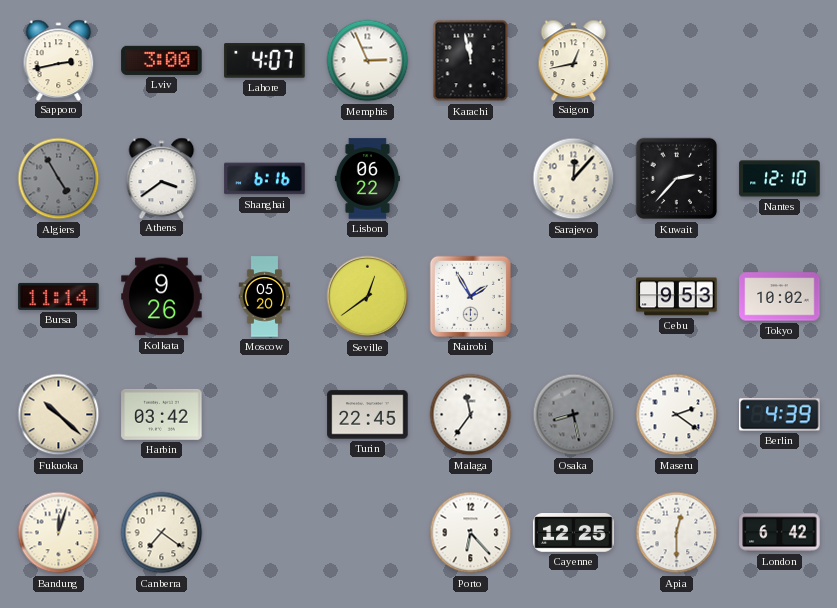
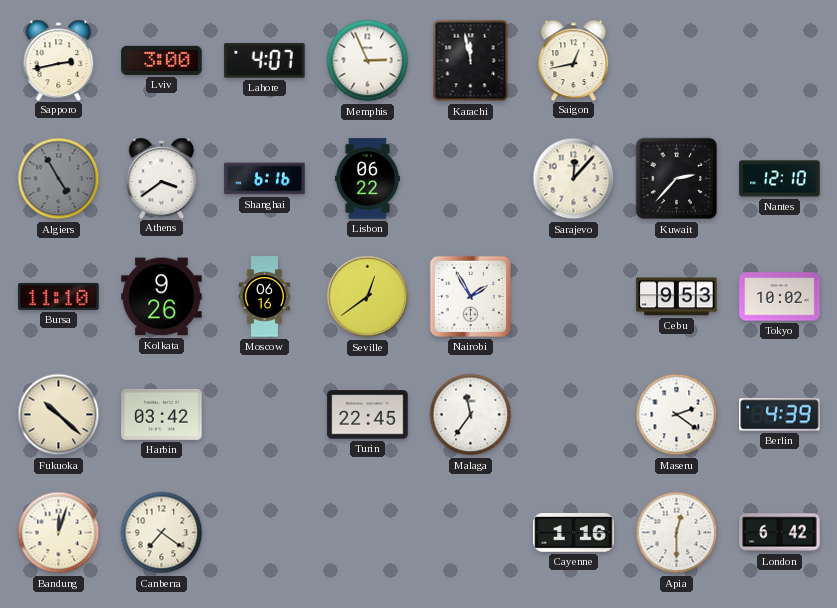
Bursa: 11:14 -> 11:10
Moscow: 05:20 -> 06:16
Osaka: 8:28 -> none
Porto: 6:23 -> none
Cayenne: 12:25 -> 1:16
